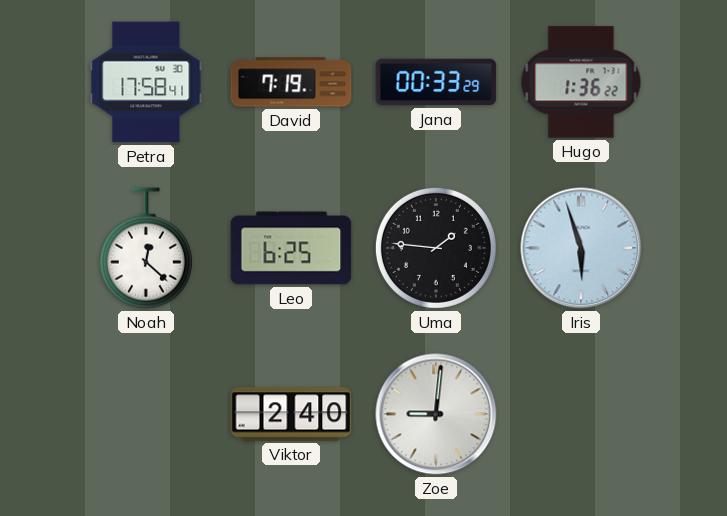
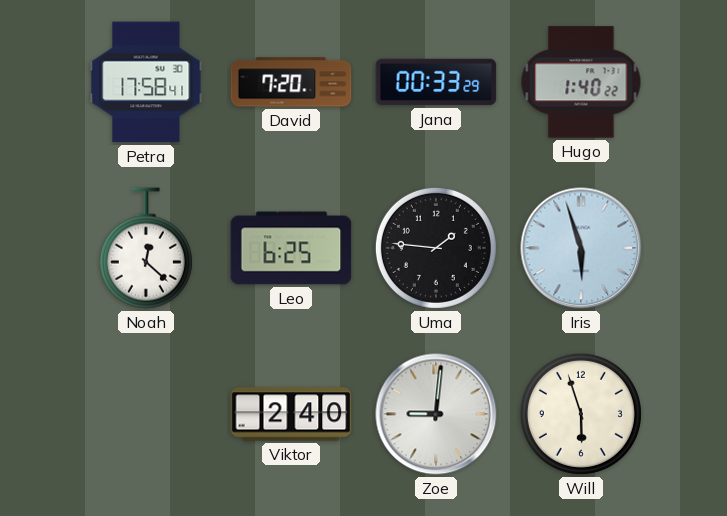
David: 7:19 -> 7:20
Hugo: 1:36 -> 1:40
Will: none -> 5:57
